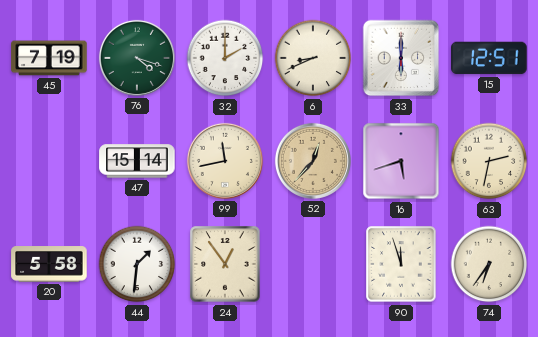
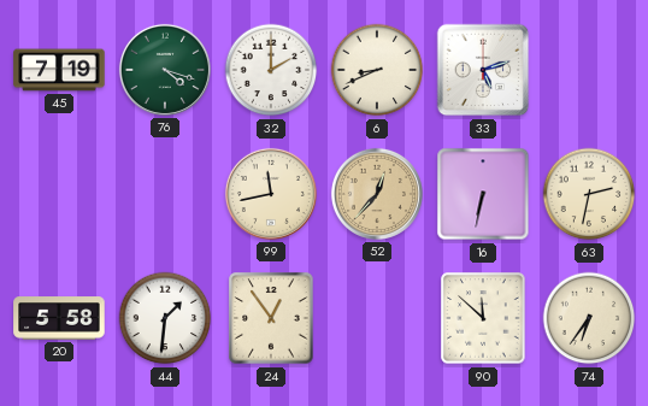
33: 6:00 -> 5:12
15: 12:51 -> none
47: 15:14 -> none
16: 5:42 -> 6:32
90: 11:57 -> 11:52
